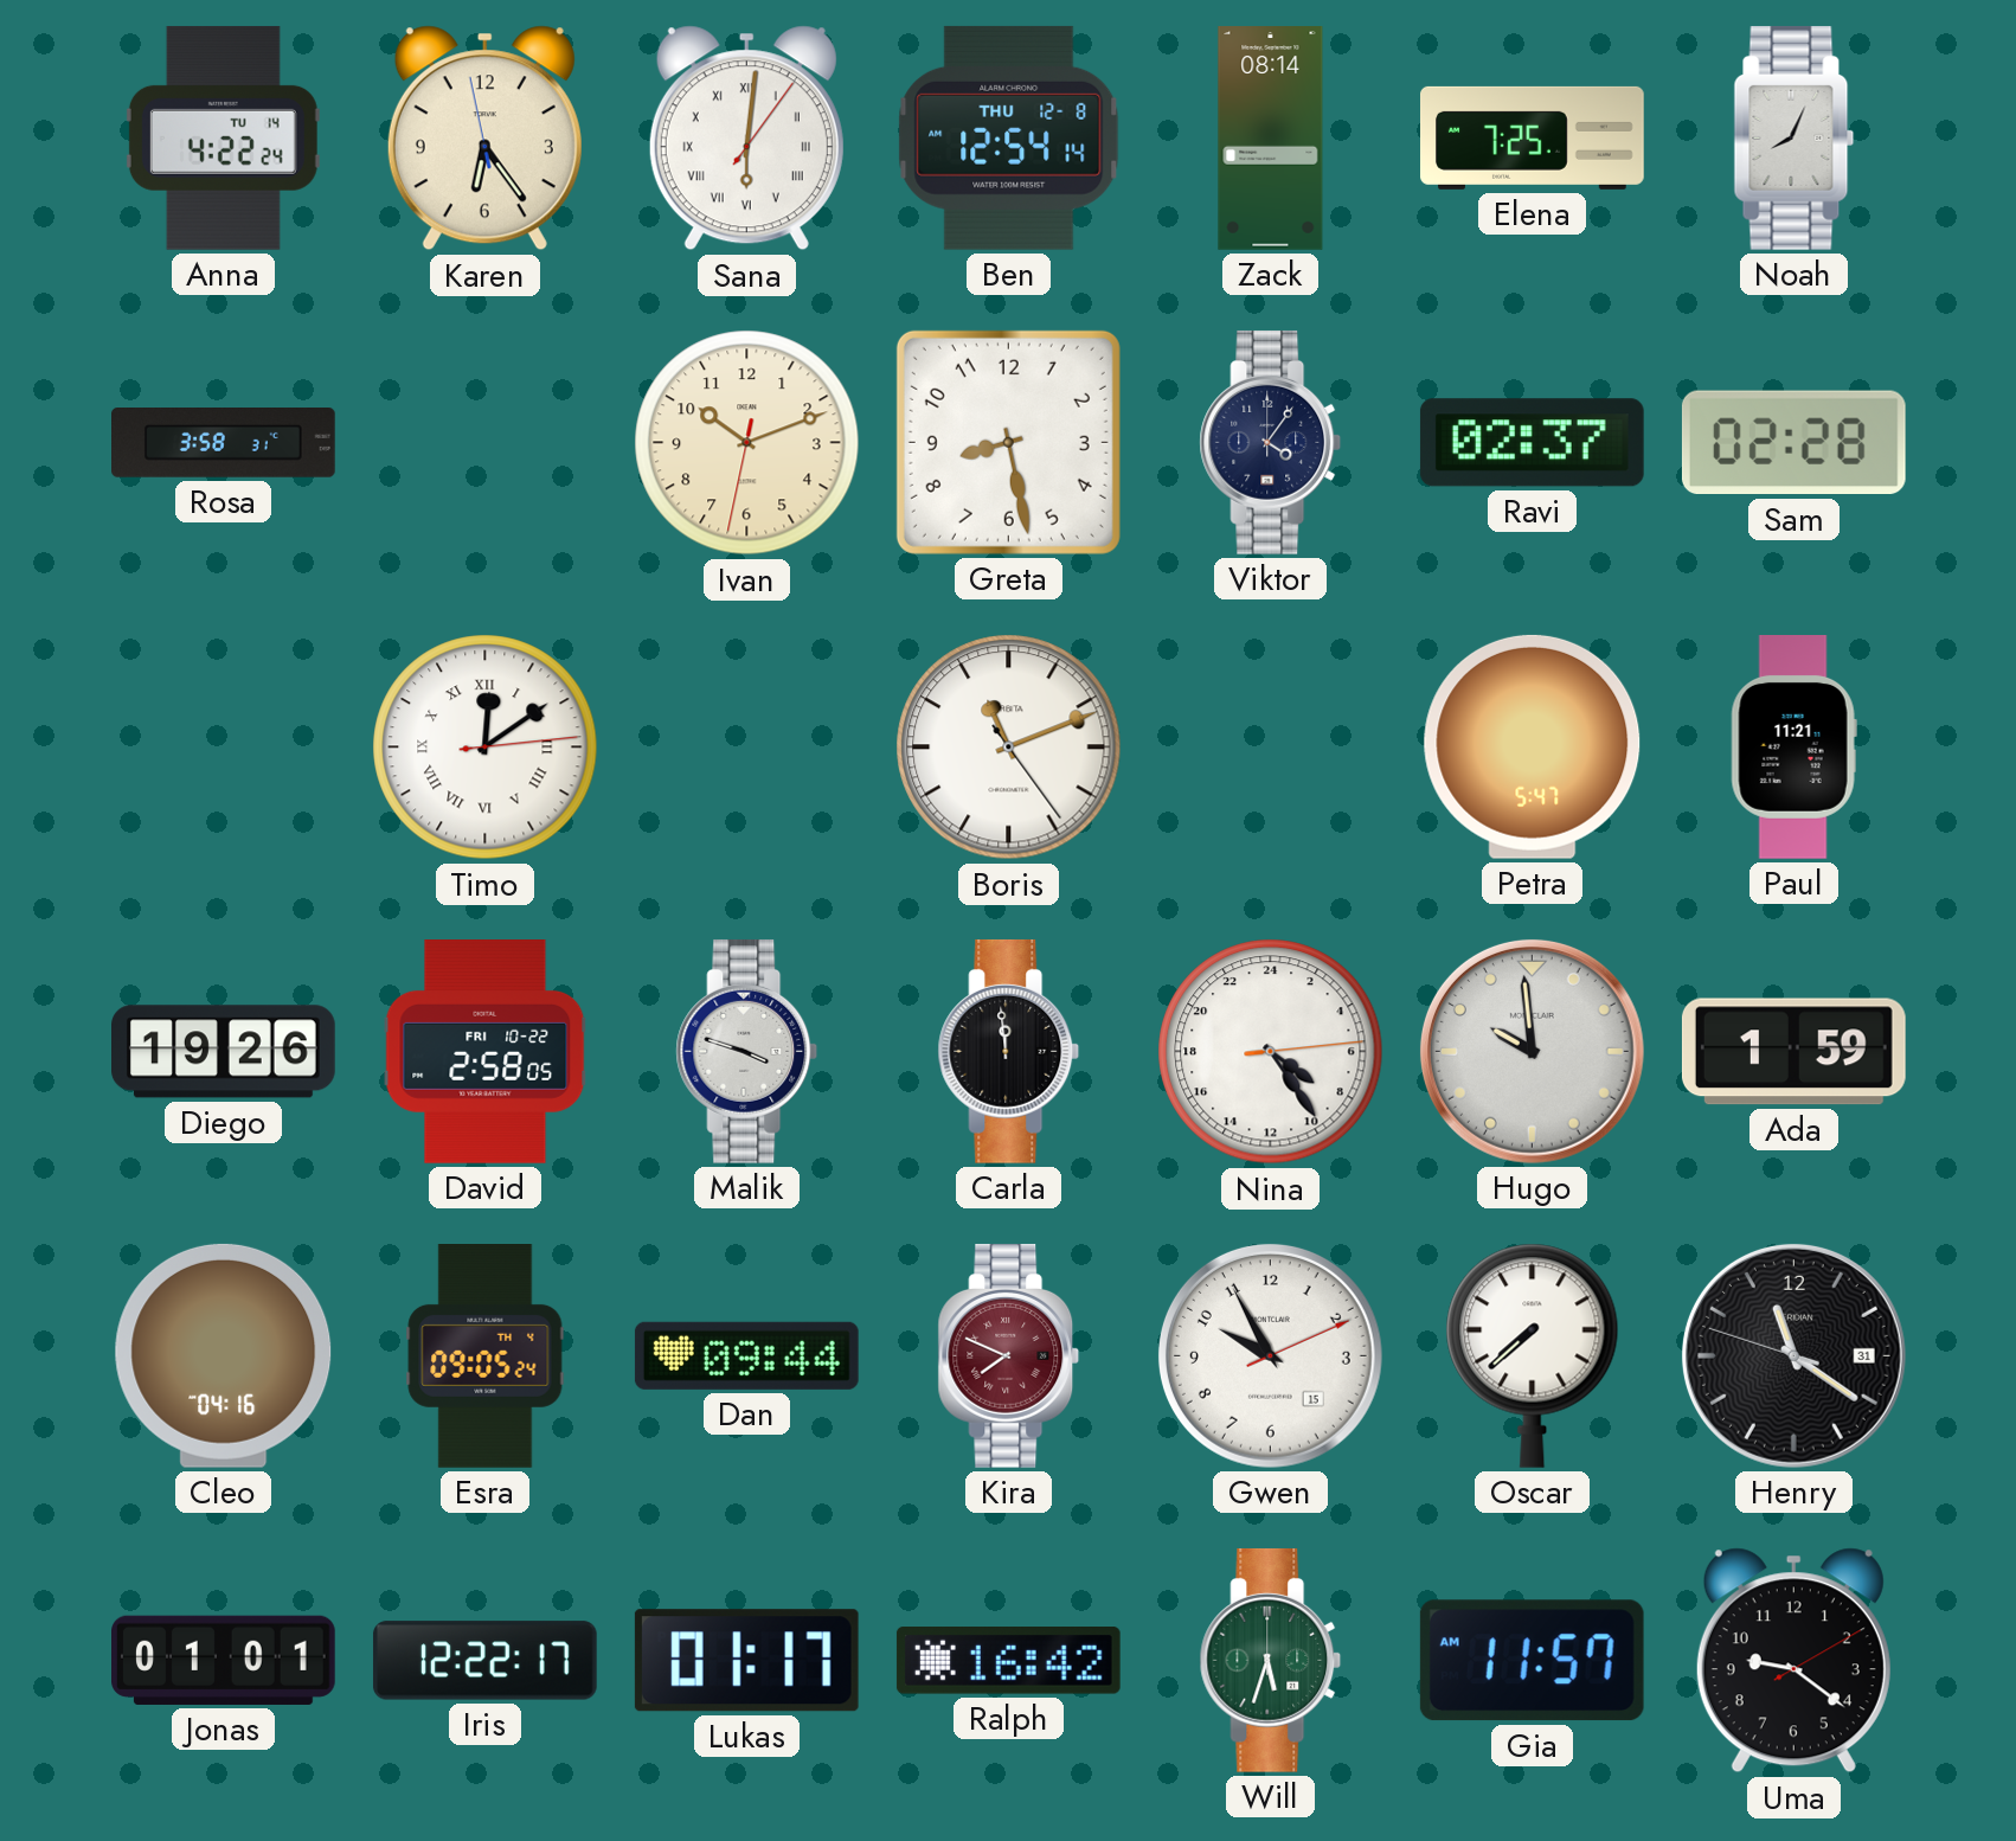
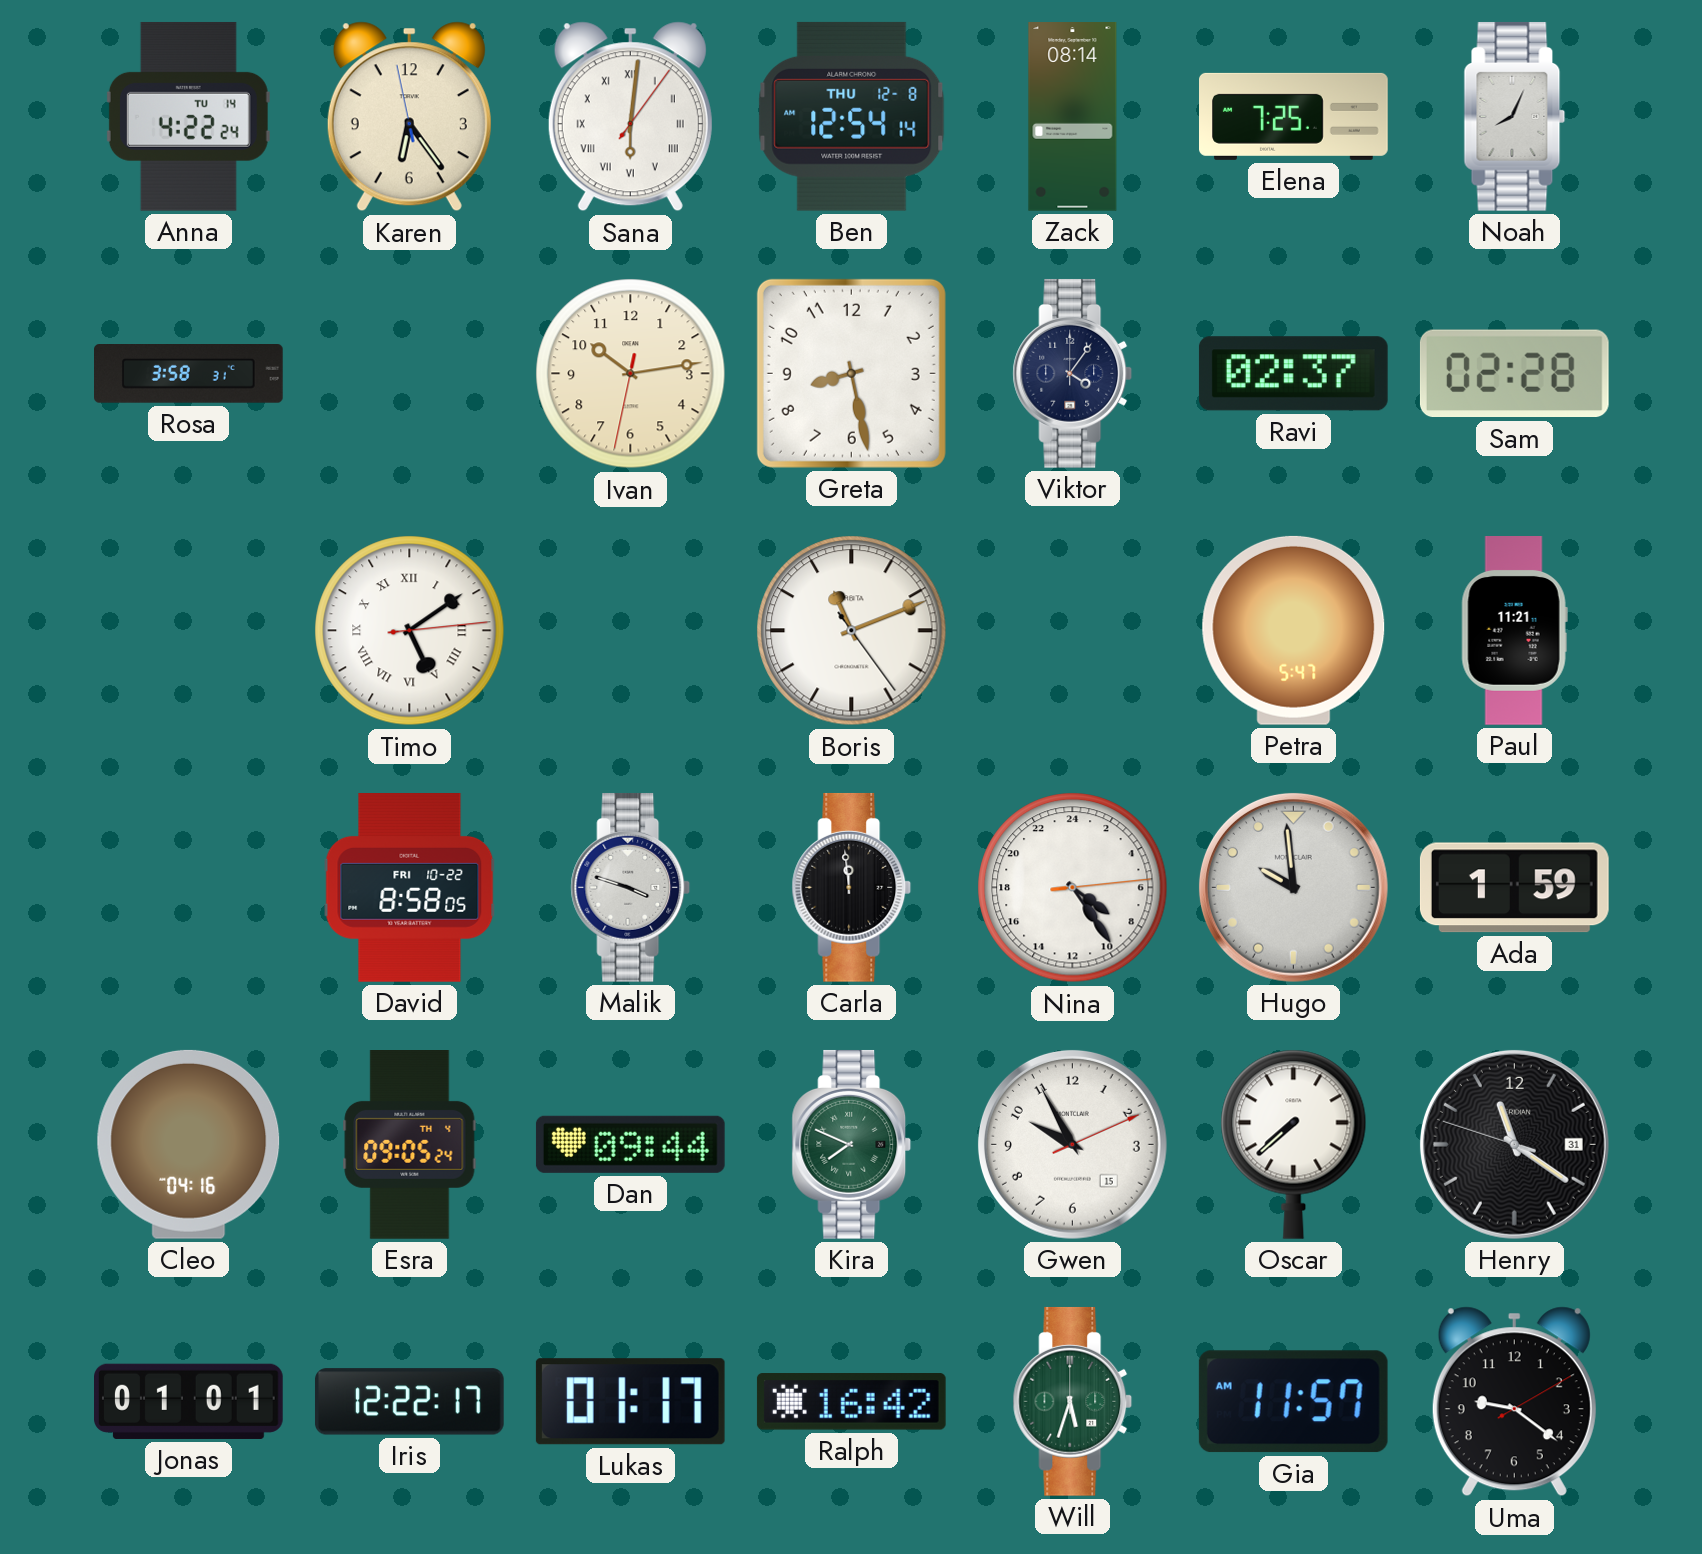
Ivan: 10:11 -> 10:13
Timo: 12:09 -> 5:09
Diego: 19:26 -> none
David: 2:58 -> 8:58
Kira dial: burgundy -> green
